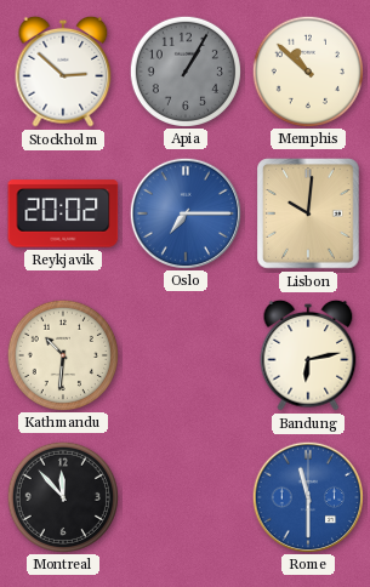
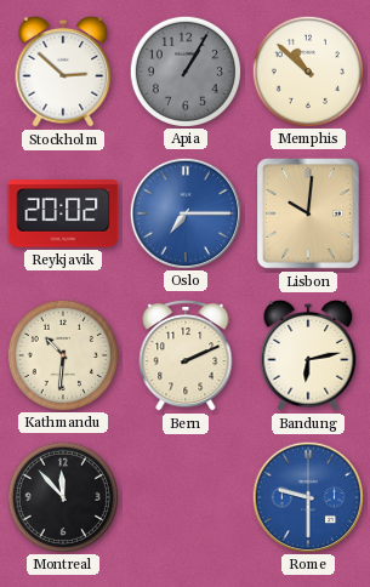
Bern: none -> 2:11
Rome: 11:30 -> 9:30
